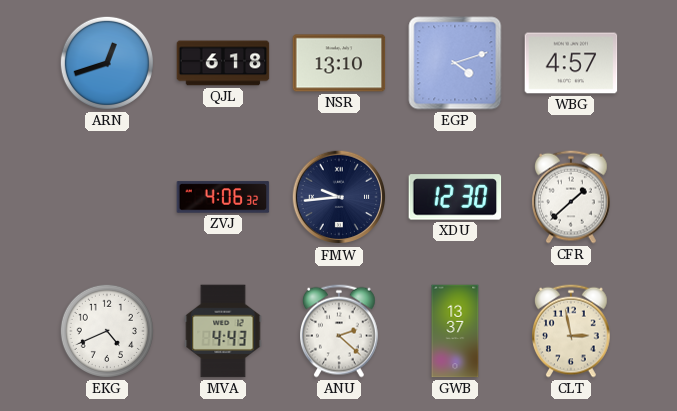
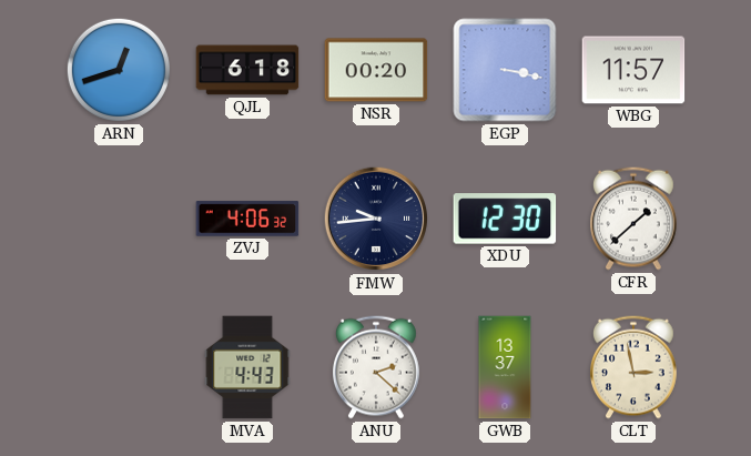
NSR: 13:10 -> 00:20
EGP: 4:12 -> 3:17
WBG: 4:57 -> 11:57
EKG: 4:41 -> none
